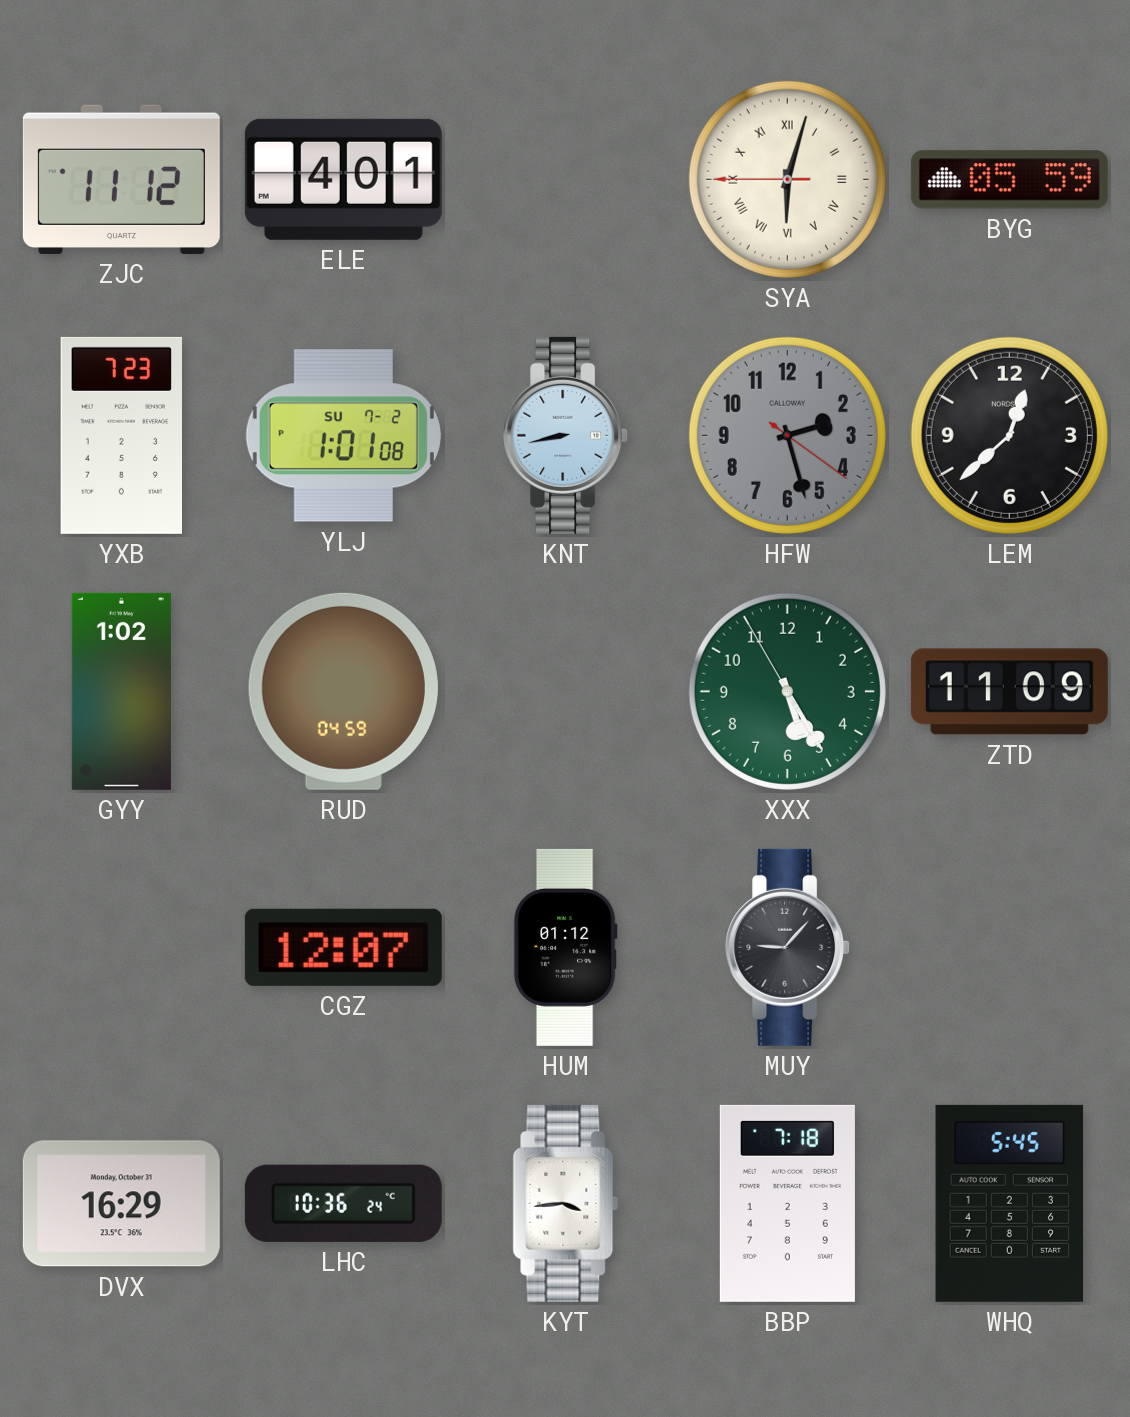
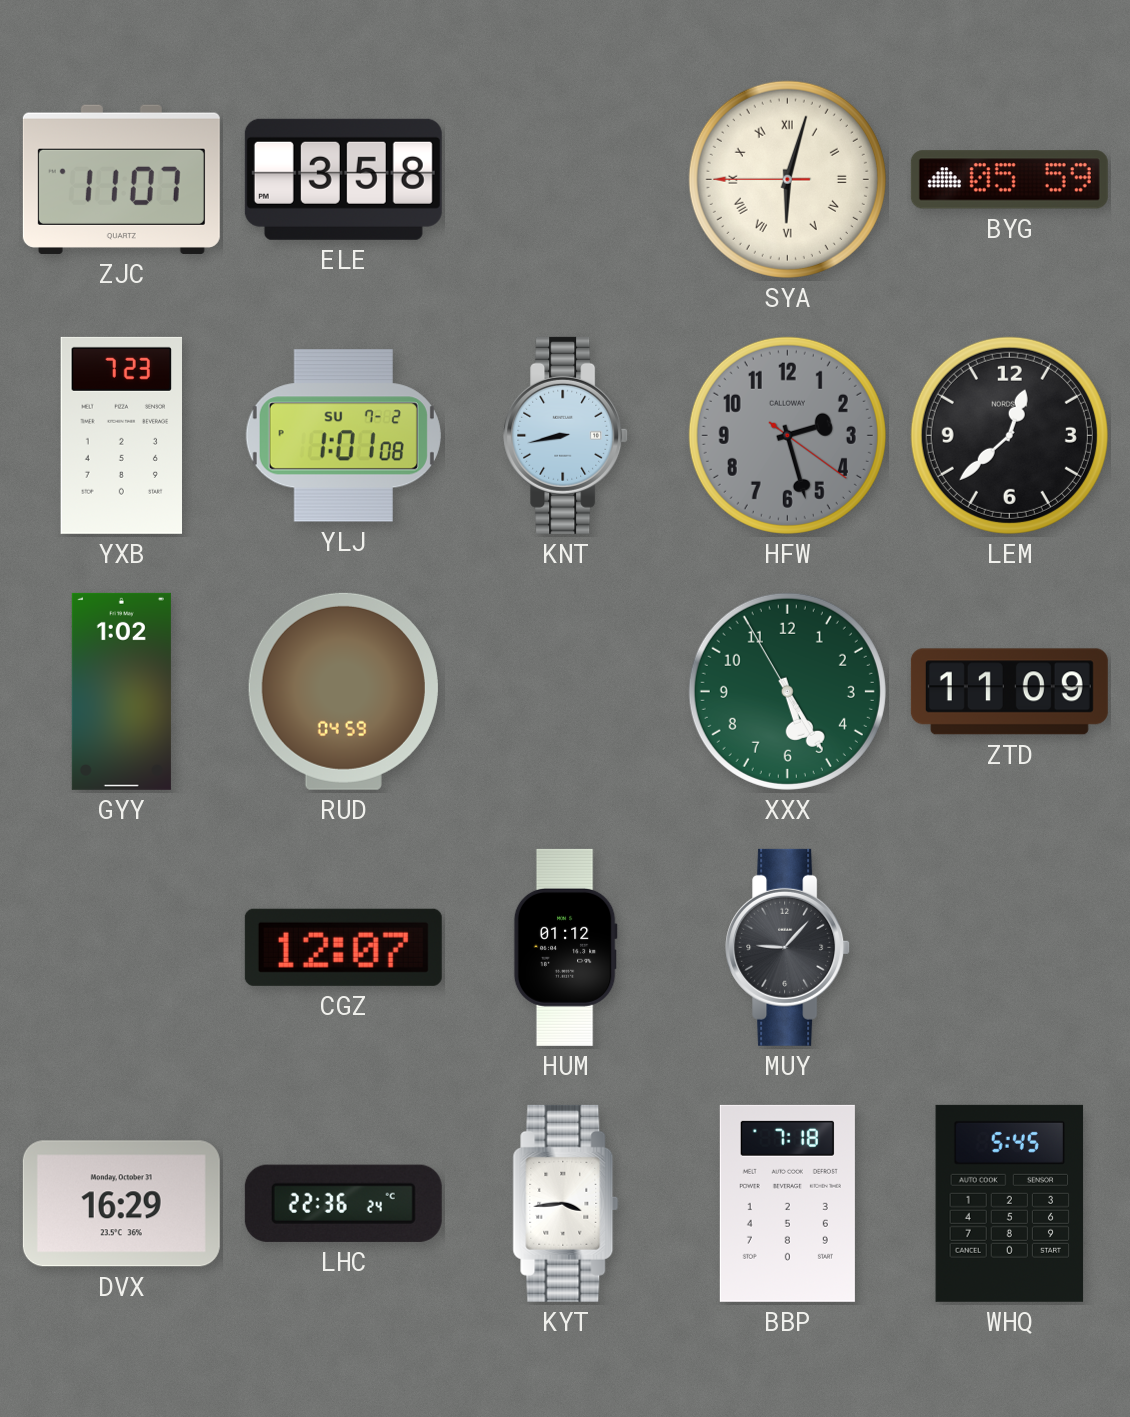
ZJC: 11:12 -> 11:07
ELE: 4:01 -> 3:58
LHC: 10:36 -> 22:36
